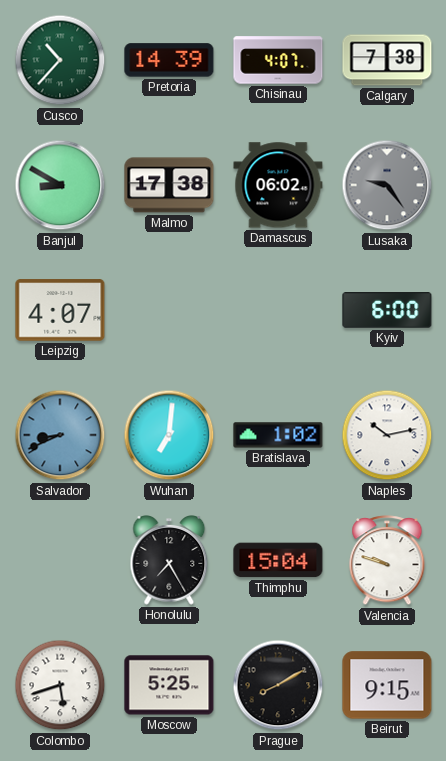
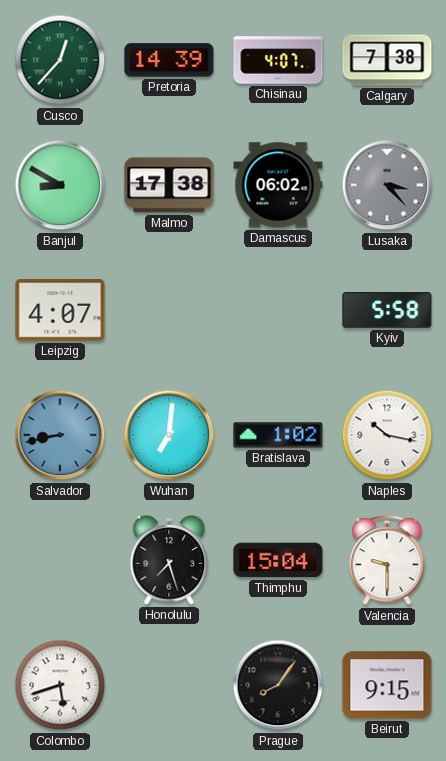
Cusco: 10:37 -> 12:37
Lusaka: 9:24 -> 3:23
Kyiv: 6:00 -> 5:58
Salvador: 8:41 -> 8:43
Naples: 10:13 -> 10:17
Honolulu: 7:25 -> 7:27
Valencia: 9:48 -> 9:30
Moscow: 5:25 -> none
Prague: 8:10 -> 8:06
